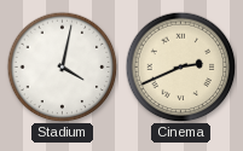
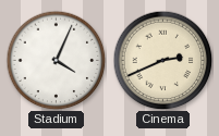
Stadium: 4:02 -> 4:04
